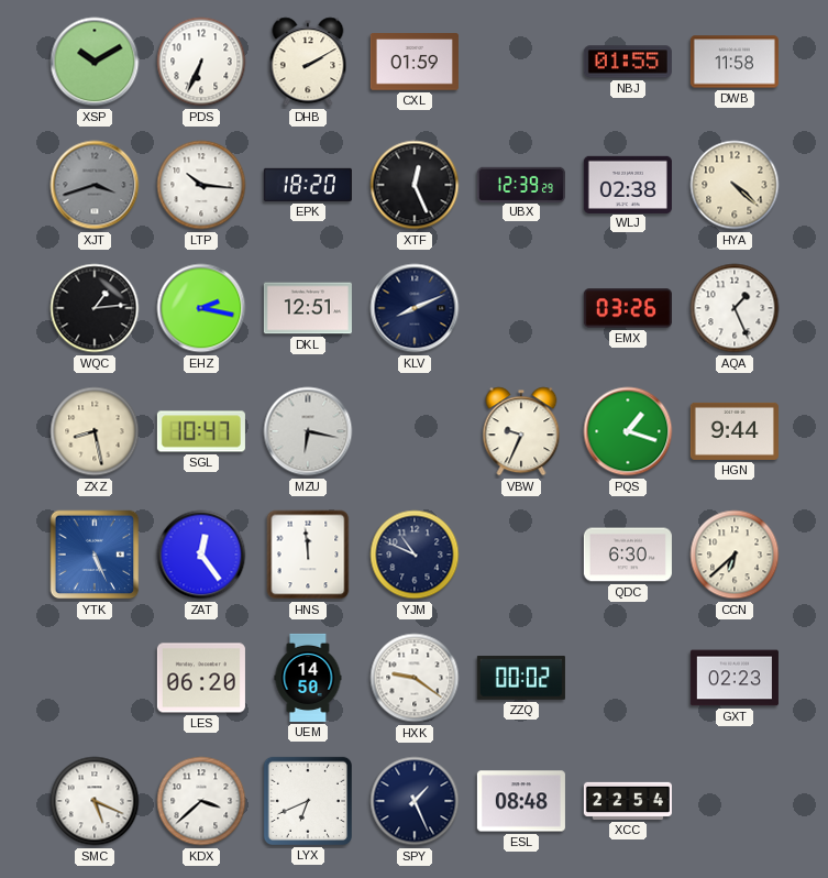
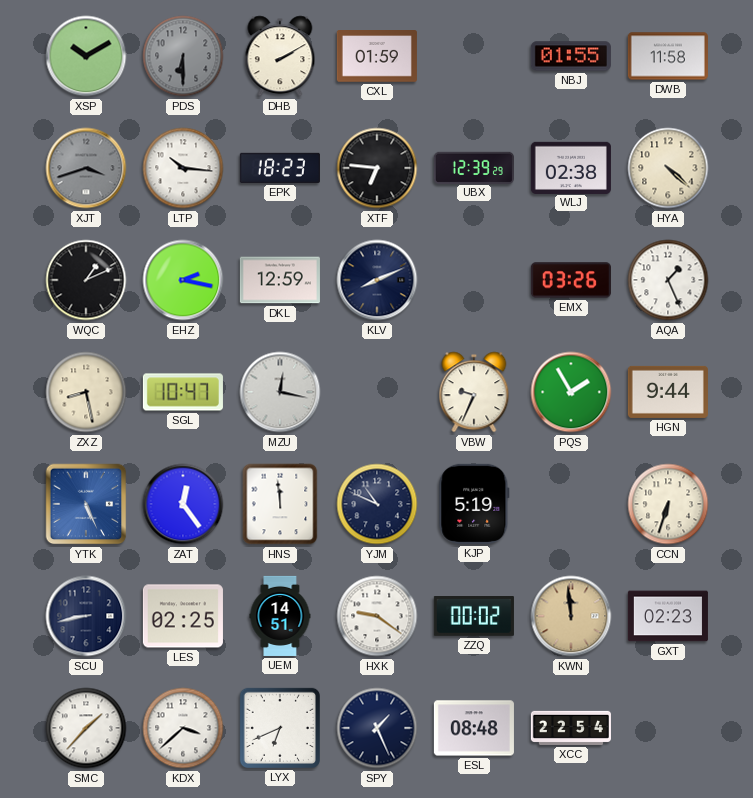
PDS: 6:34 -> 6:30
PDS dial: white -> grey
EPK: 18:20 -> 18:23
XTF: 12:26 -> 6:46
WQC: 1:14 -> 1:11
DKL: 12:51 -> 12:59
MZU: 6:17 -> 12:17
PQS: 1:18 -> 1:55
KJP: none -> 5:19
QDC: 6:30 -> none
CCN: 6:38 -> 6:33
SCU: none -> 8:43
LES: 06:20 -> 02:25
UEM: 14:50 -> 14:51
KWN: none -> 11:59
SMC: 5:19 -> 1:37
